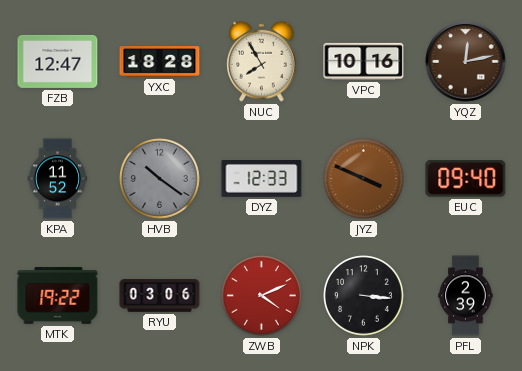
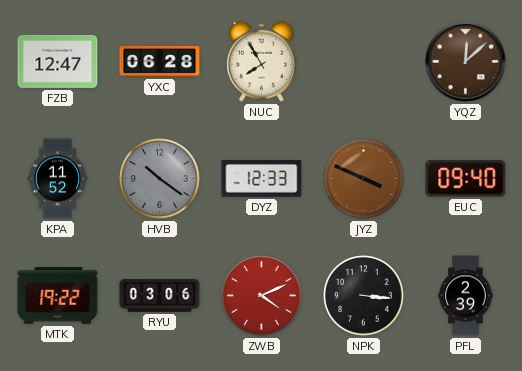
YXC: 18:28 -> 06:28
VPC: 10:16 -> none
YQZ: 12:13 -> 12:08
